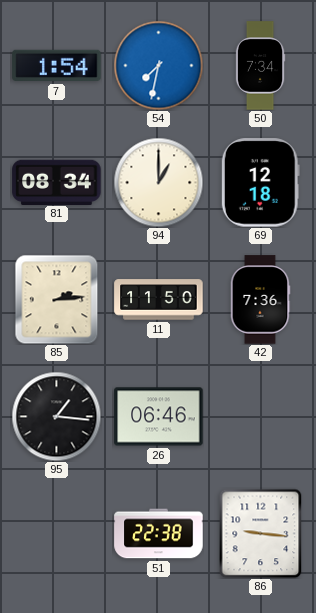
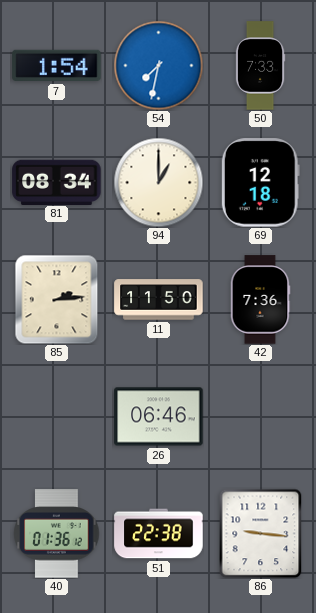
50: 7:34 -> 7:33
95: 1:16 -> none
40: none -> 01:36
